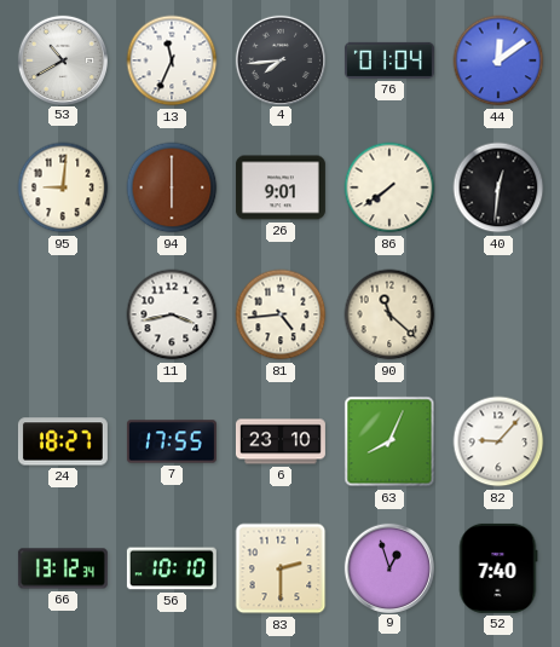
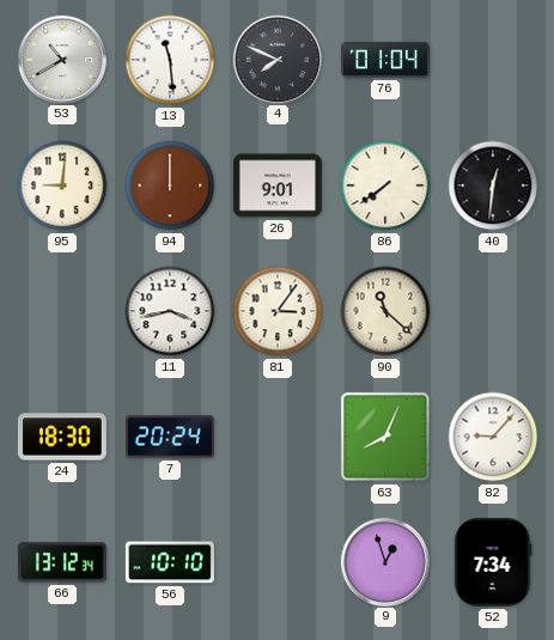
13: 11:34 -> 11:29
4: 7:44 -> 7:49
44: 12:09 -> none
94: 6:00 -> 12:00
81: 4:44 -> 3:06
24: 18:27 -> 18:30
7: 17:55 -> 20:24
6: 23:10 -> none
83: 2:30 -> none
52: 7:40 -> 7:34
